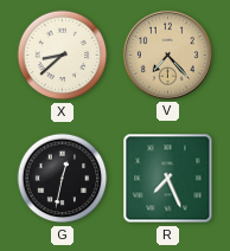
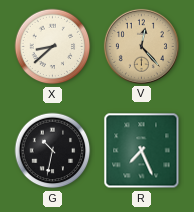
V: 7:23 -> 12:23
G: 12:32 -> 10:32
